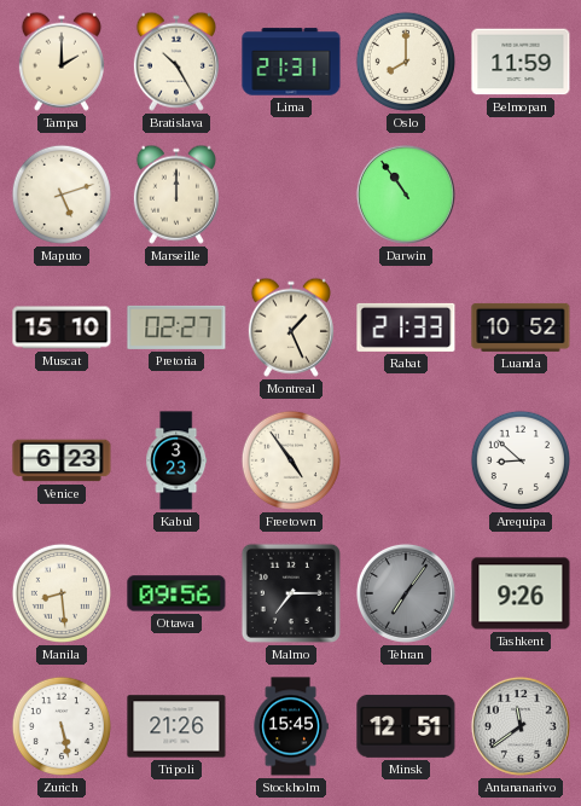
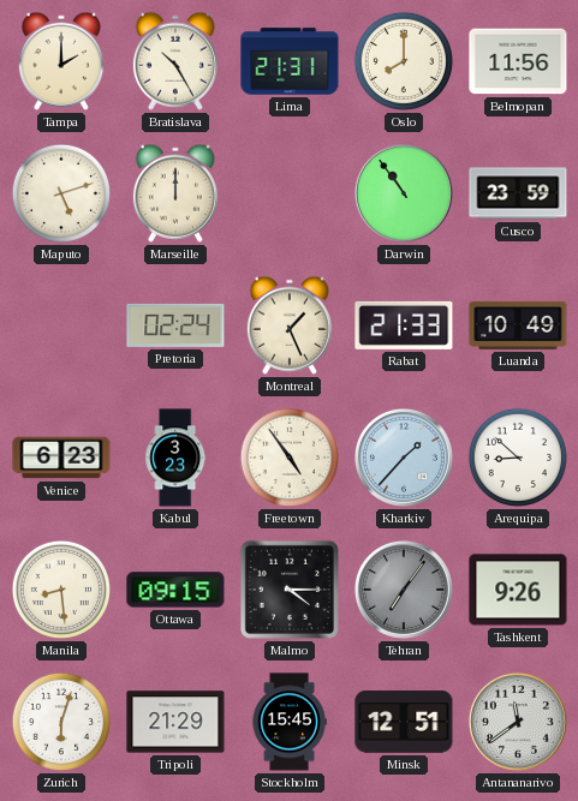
Belmopan: 11:59 -> 11:56
Cusco: none -> 23:59
Muscat: 15:10 -> none
Pretoria: 02:27 -> 02:24
Luanda: 10:52 -> 10:49
Kharkiv: none -> 1:37
Ottawa: 09:56 -> 09:15
Malmo: 7:15 -> 4:15
Zurich: 5:28 -> 6:03
Tripoli: 21:26 -> 21:29
